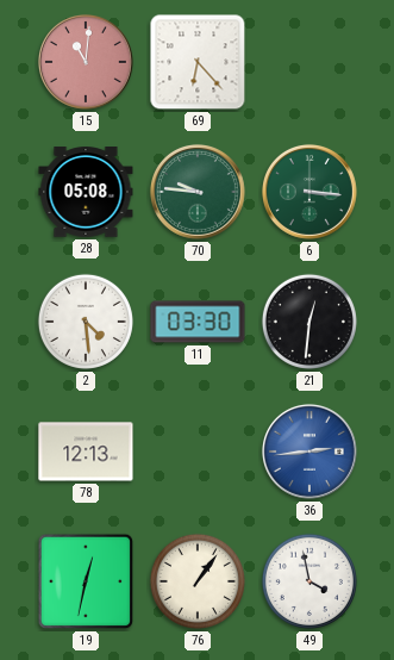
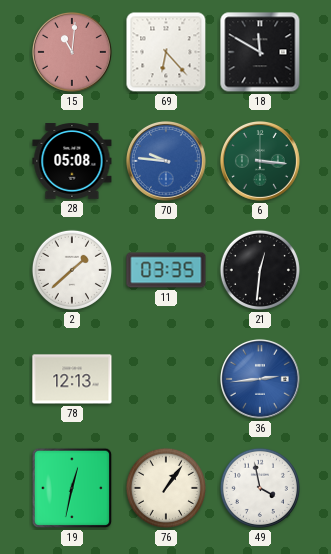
18: none -> 11:50
70 dial: green -> blue
2: 4:29 -> 1:38
11: 03:30 -> 03:35
